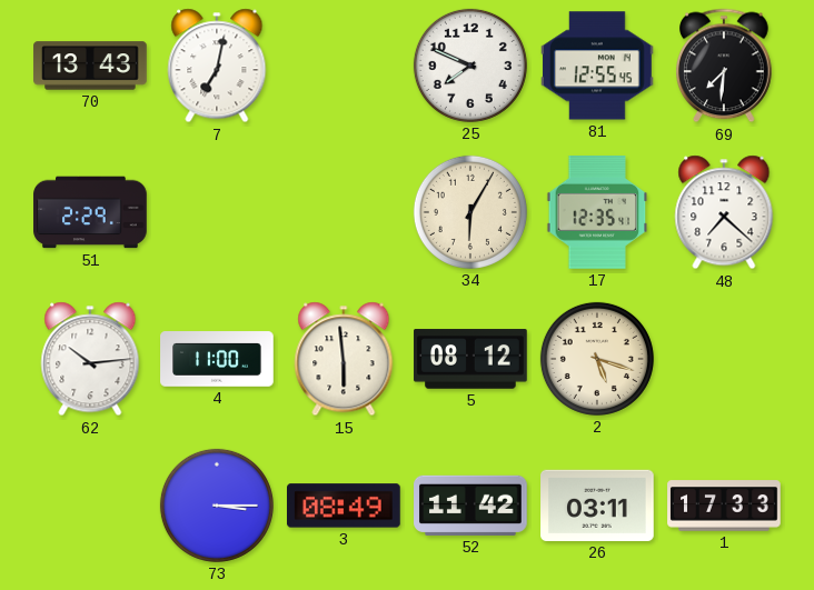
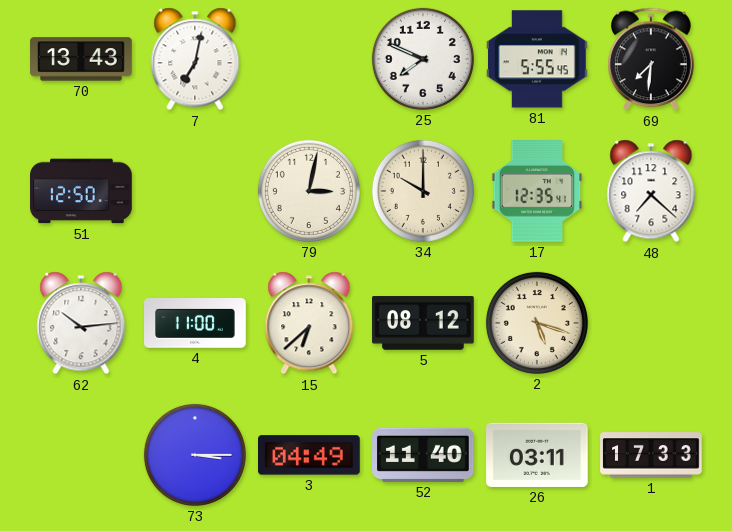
81: 12:55 -> 5:55
51: 2:29 -> 12:50
79: none -> 3:02
34: 6:05 -> 10:00
15: 5:59 -> 6:38
3: 08:49 -> 04:49
52: 11:42 -> 11:40
